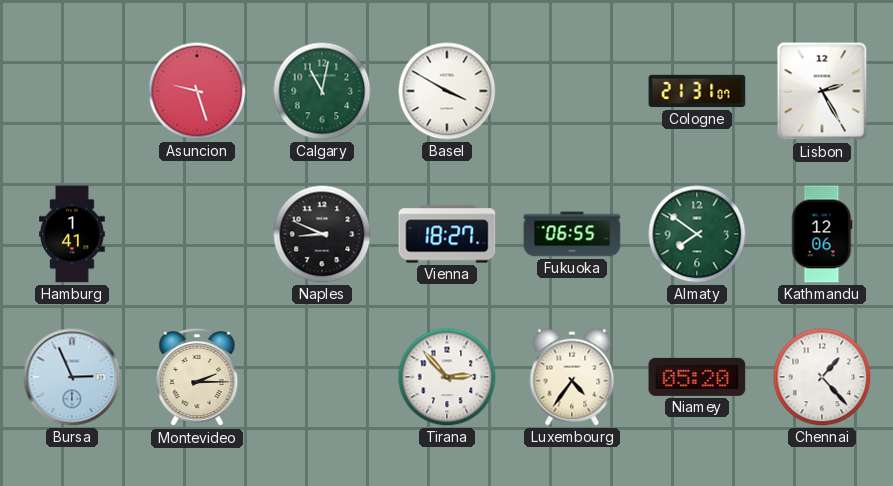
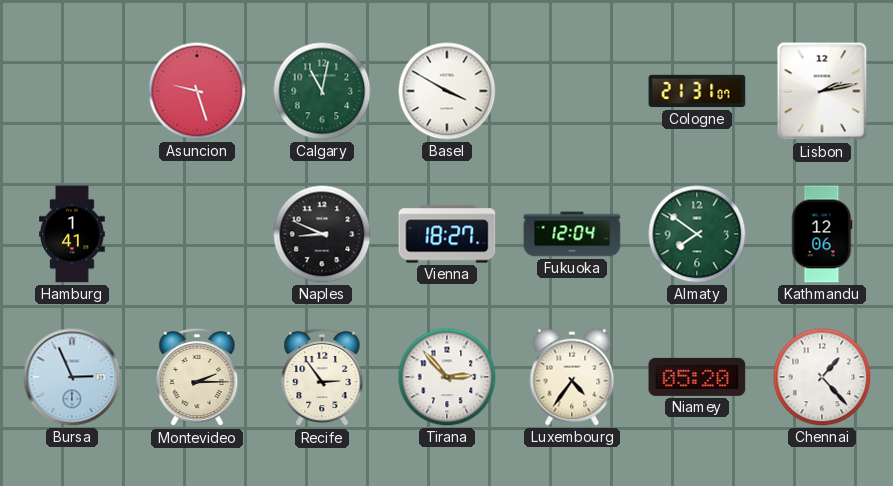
Lisbon: 2:25 -> 2:13
Fukuoka: 06:55 -> 12:04
Recife: none -> 2:54
